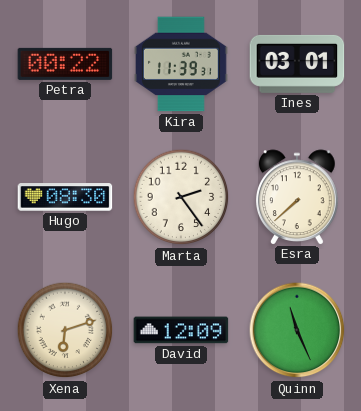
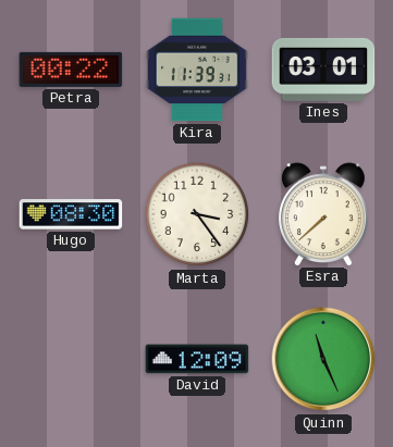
Marta: 2:24 -> 3:24
Xena: 6:12 -> none
